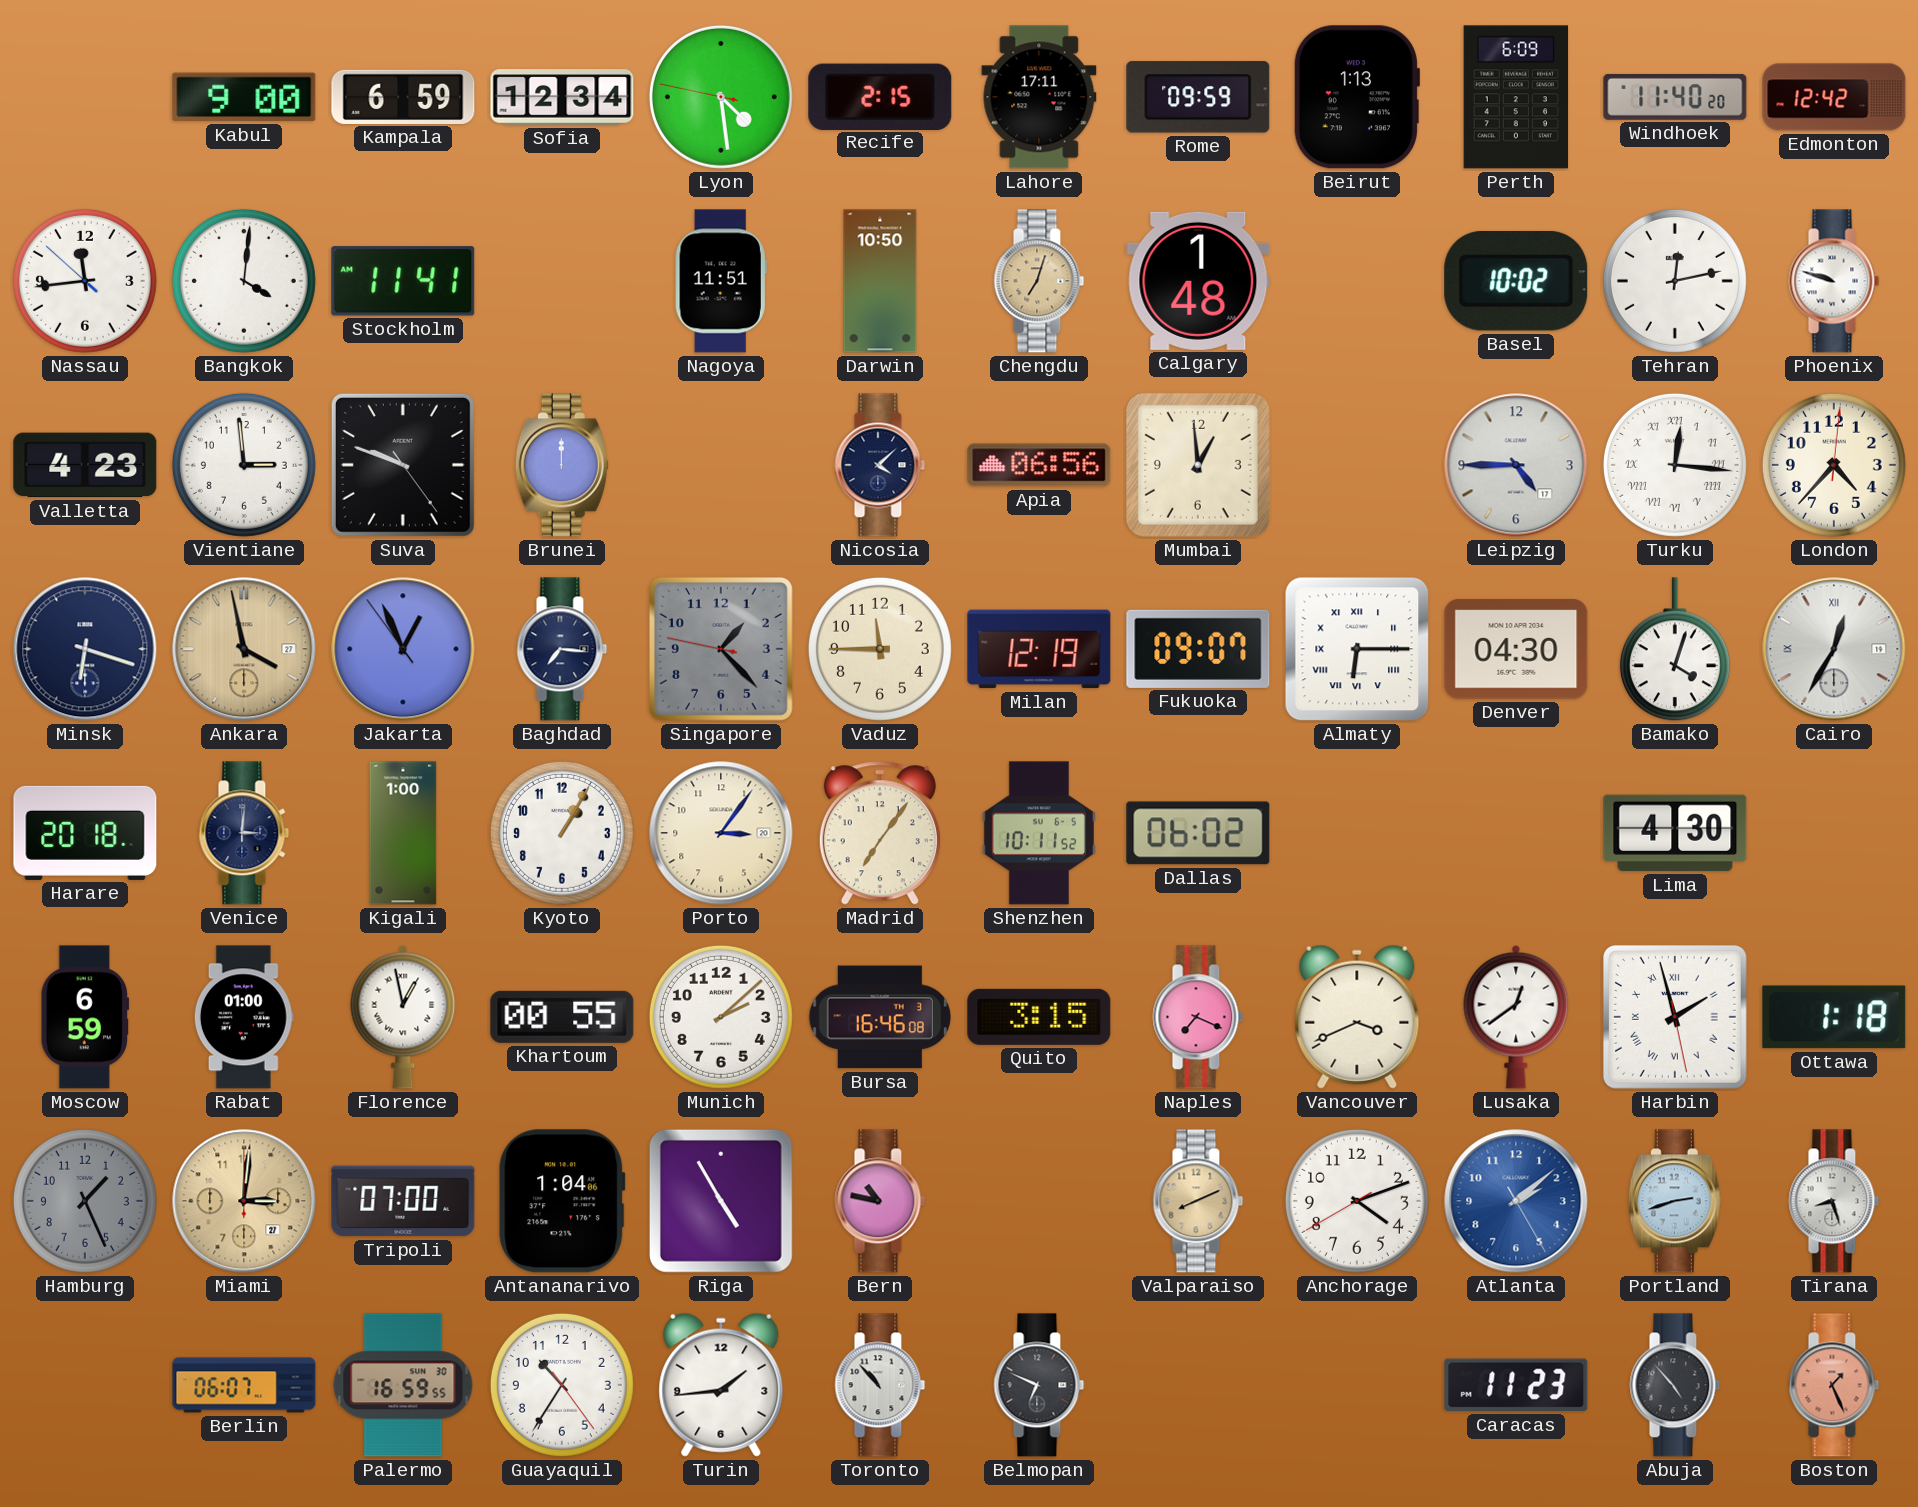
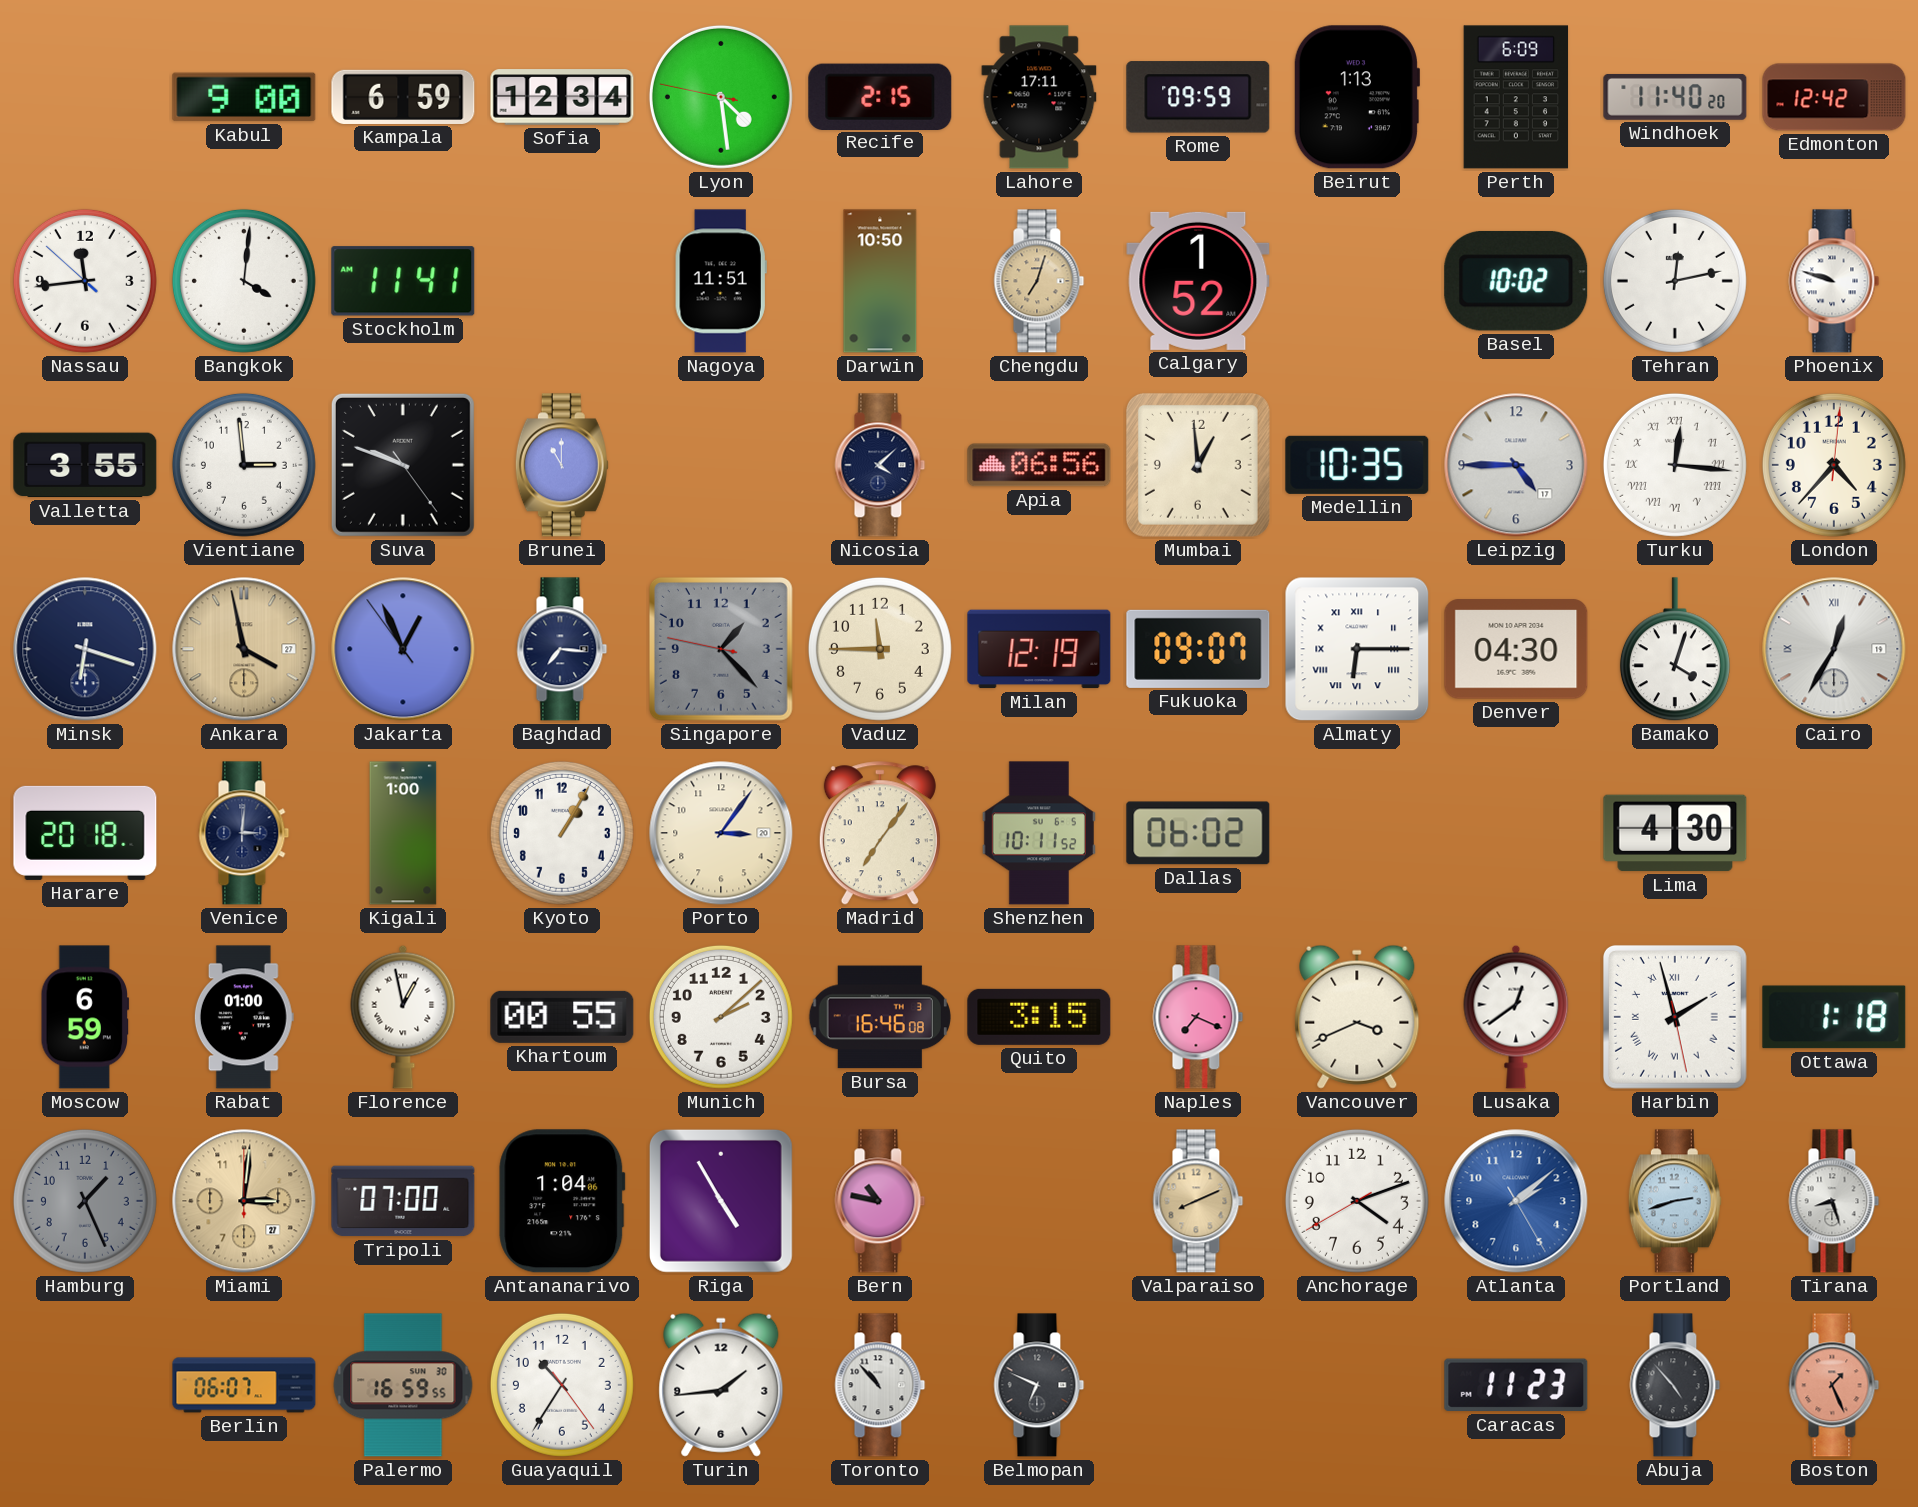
Calgary: 1:48 -> 1:52
Valletta: 4:23 -> 3:55
Brunei: 12:00 -> 11:00
Medellin: none -> 10:35
